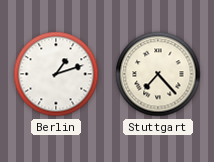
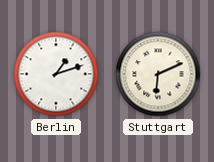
Stuttgart: 7:23 -> 6:11
